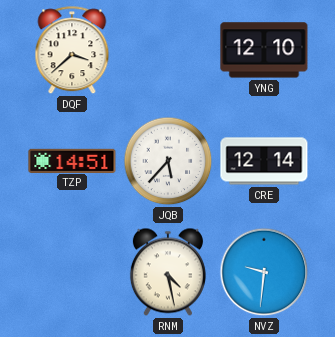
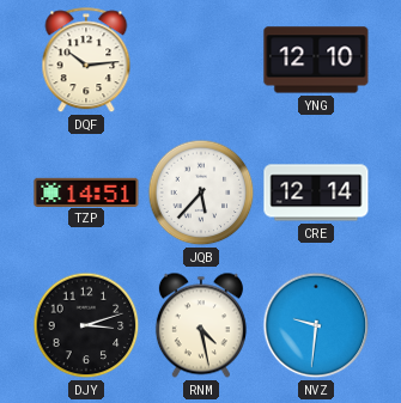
DQF: 3:38 -> 10:14
DJY: none -> 3:12
